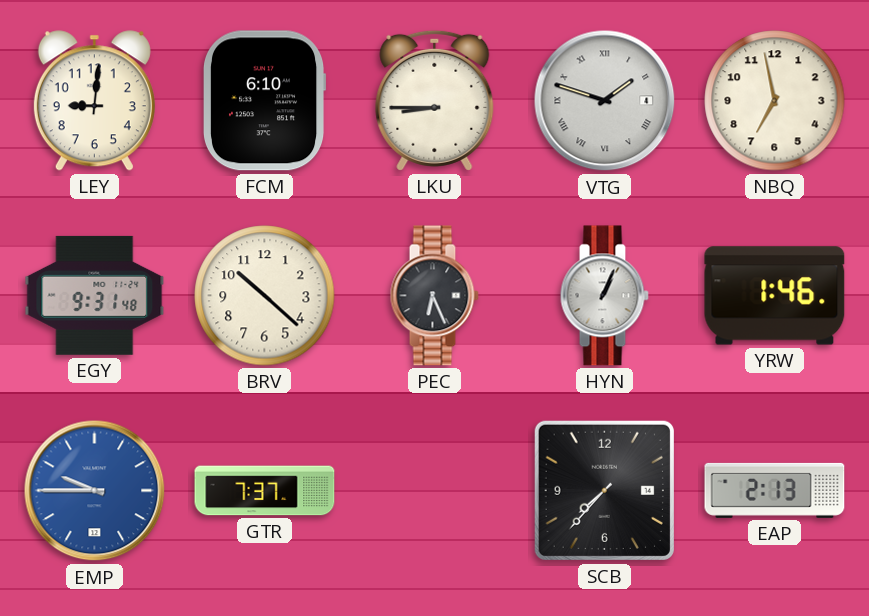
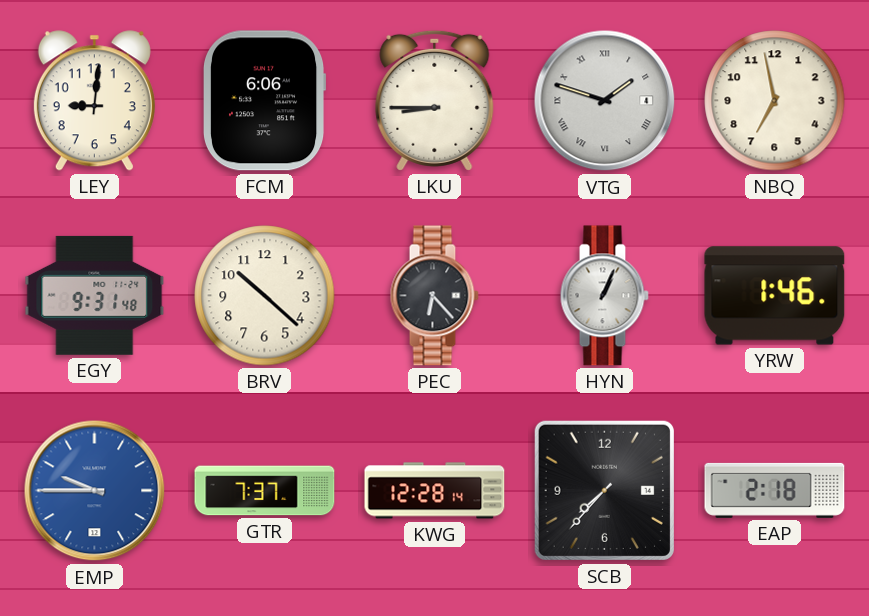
FCM: 6:10 -> 6:06
PEC: 6:26 -> 6:23
KWG: none -> 12:28
EAP: 2:13 -> 2:18
